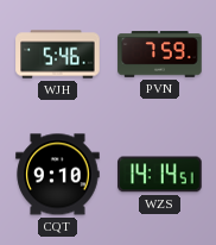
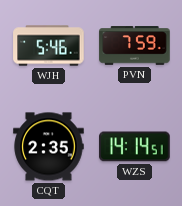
CQT: 9:10 -> 2:35
